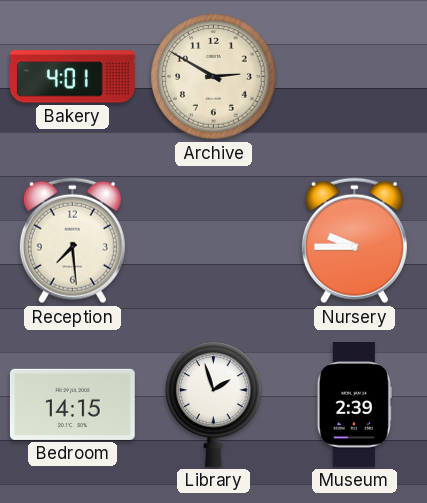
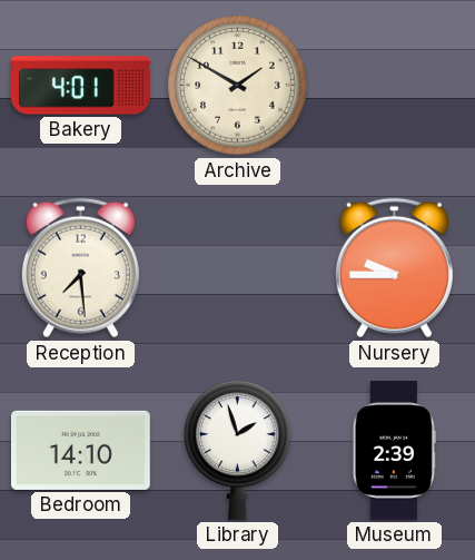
Archive: 2:50 -> 1:50
Bedroom: 14:15 -> 14:10
